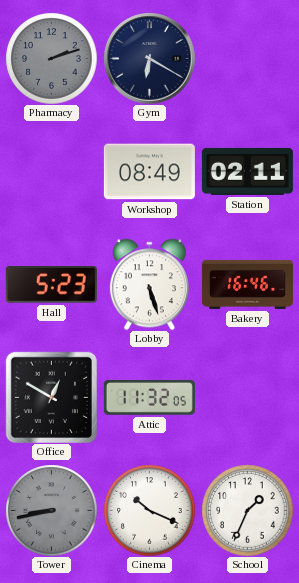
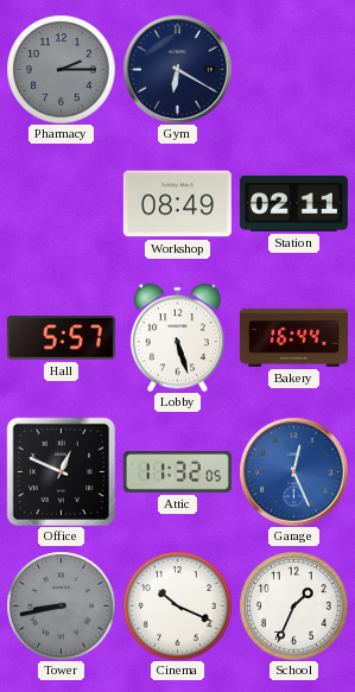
Pharmacy: 2:12 -> 2:15
Hall: 5:23 -> 5:57
Bakery: 16:46 -> 16:44
Office: 12:50 -> 12:49
Garage: none -> 12:26
